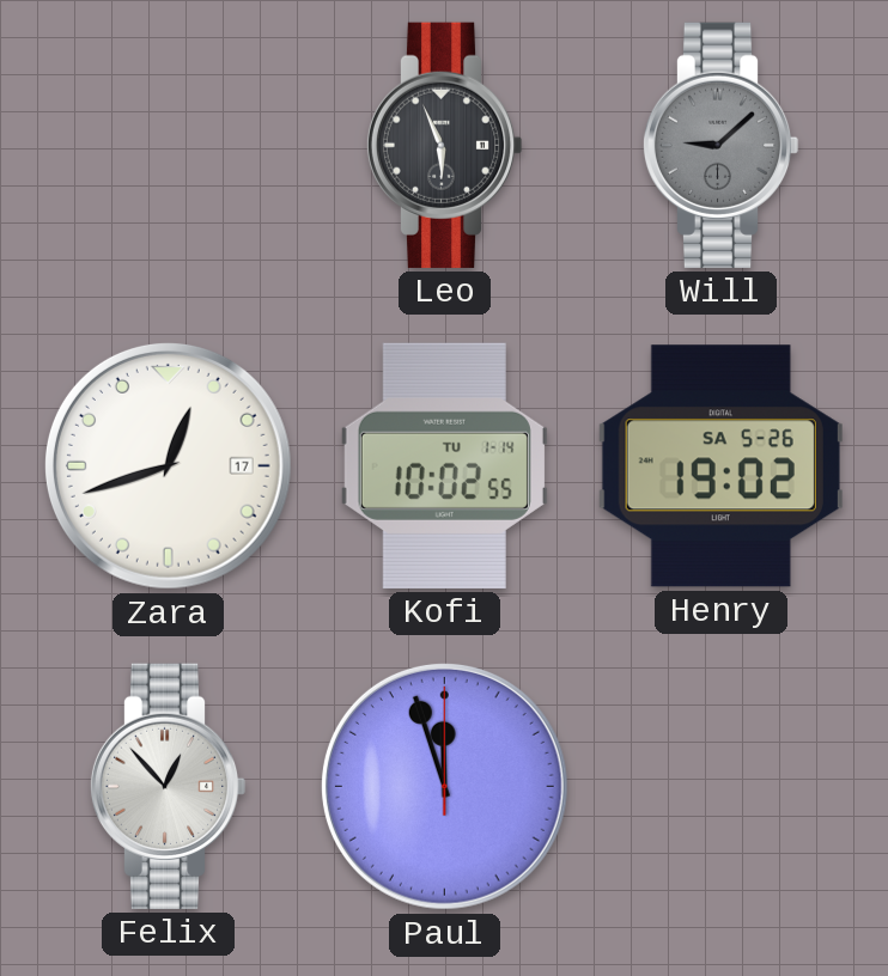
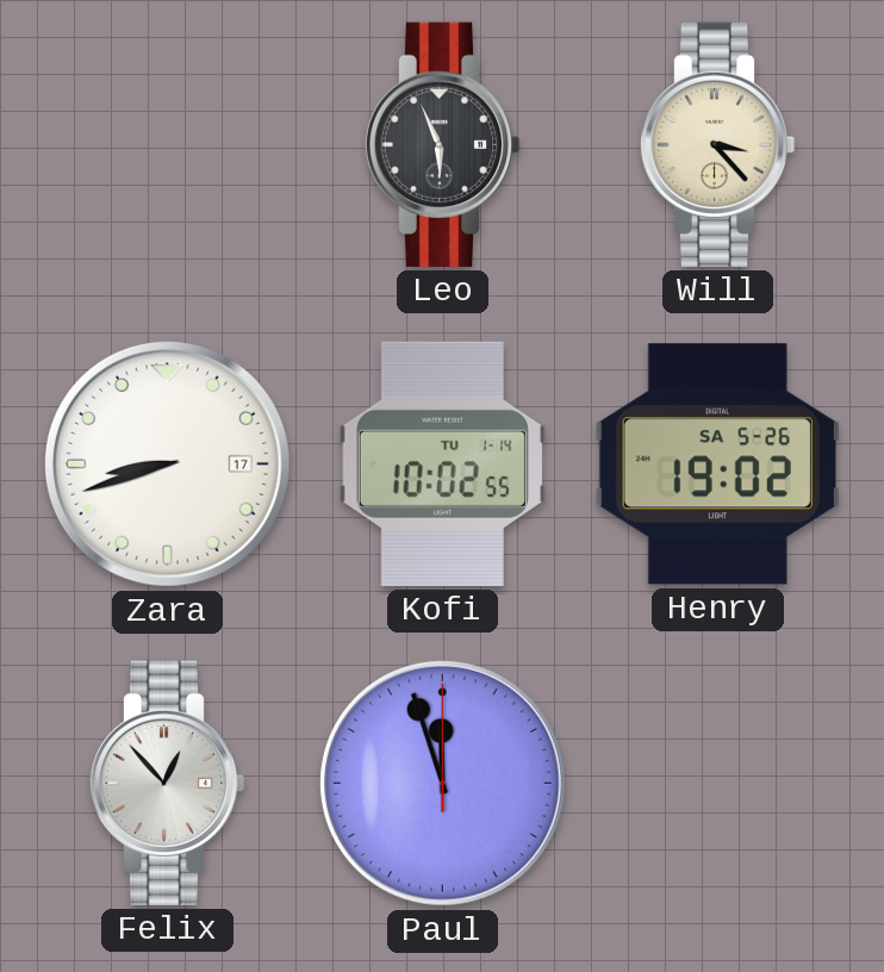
Will: 9:08 -> 3:23
Will dial: grey -> cream
Zara: 12:42 -> 8:42
